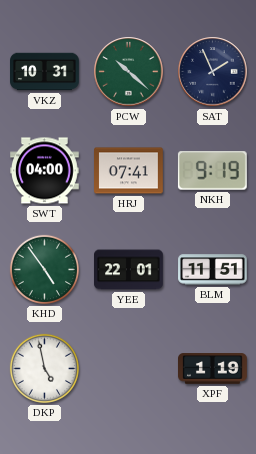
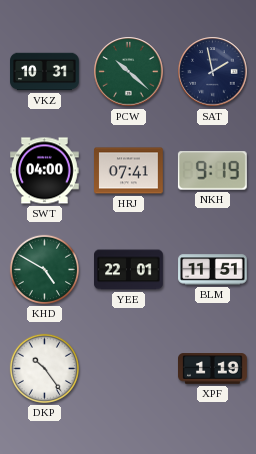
SAT: 1:56 -> 1:58
KHD: 4:54 -> 4:50
DKP: 4:58 -> 10:24
